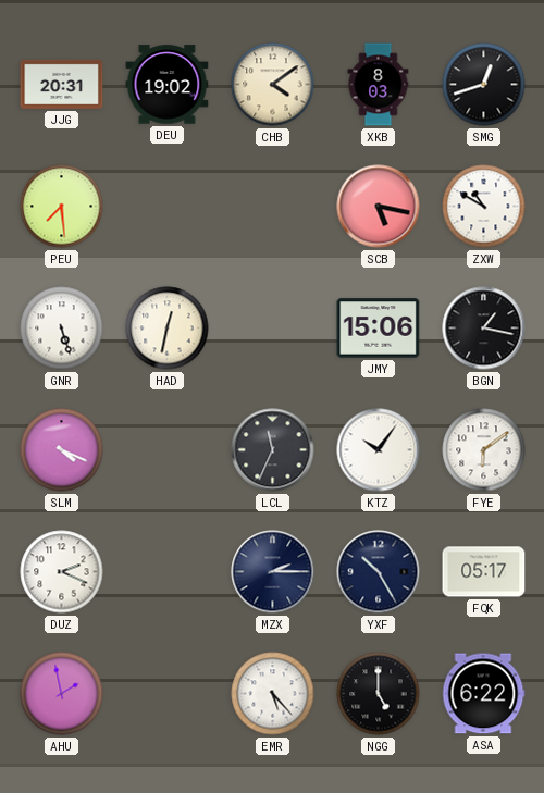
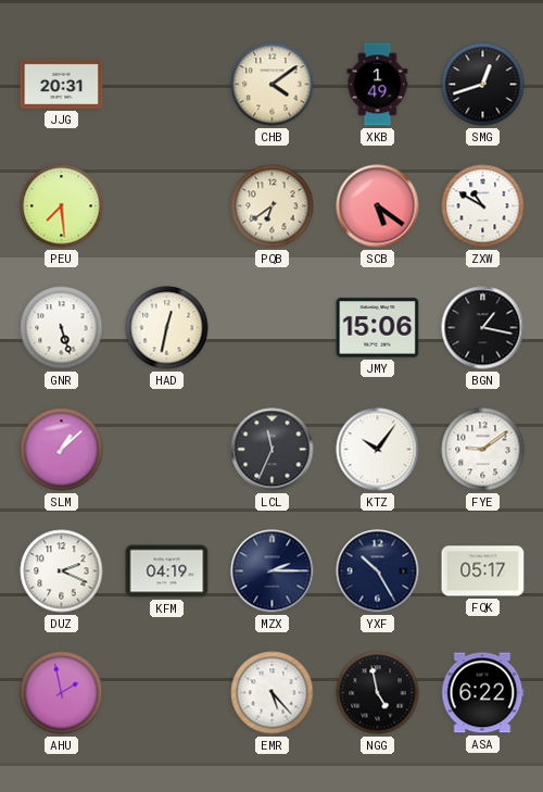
DEU: 19:02 -> none
XKB: 8:03 -> 1:49
PQB: none -> 6:39
SCB: 5:17 -> 5:21
SLM: 4:19 -> 1:08
FYE: 6:09 -> 9:09
KFM: none -> 04:19
NGG: 5:00 -> 4:58
